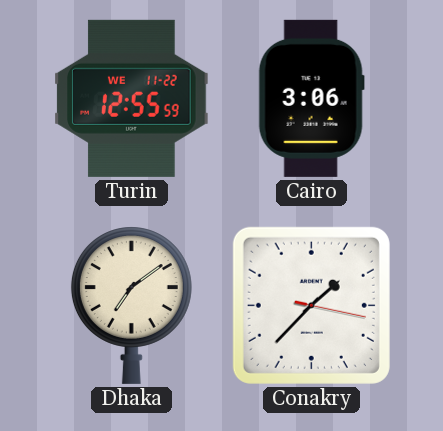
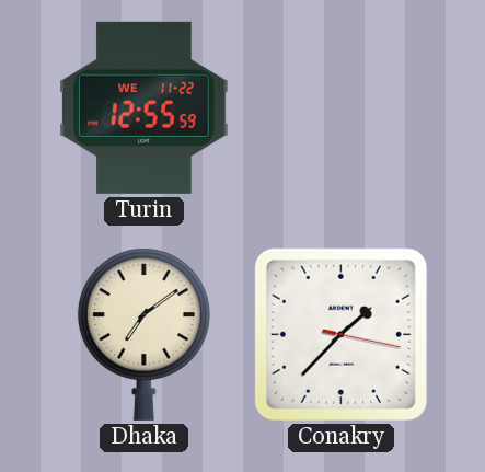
Cairo: 3:06 -> none
